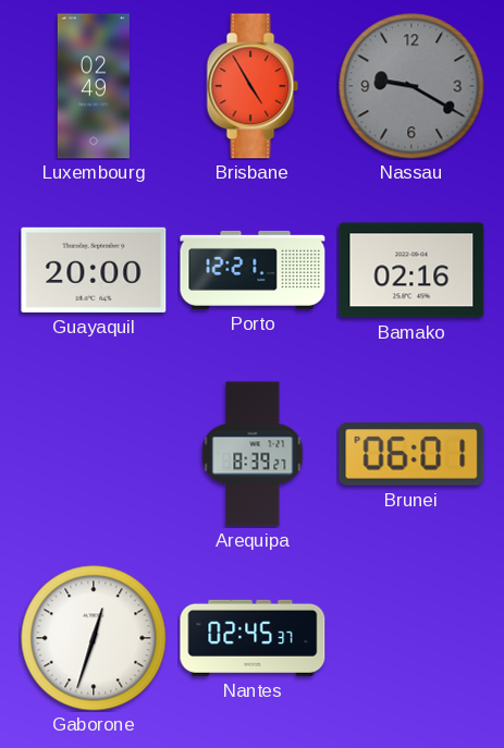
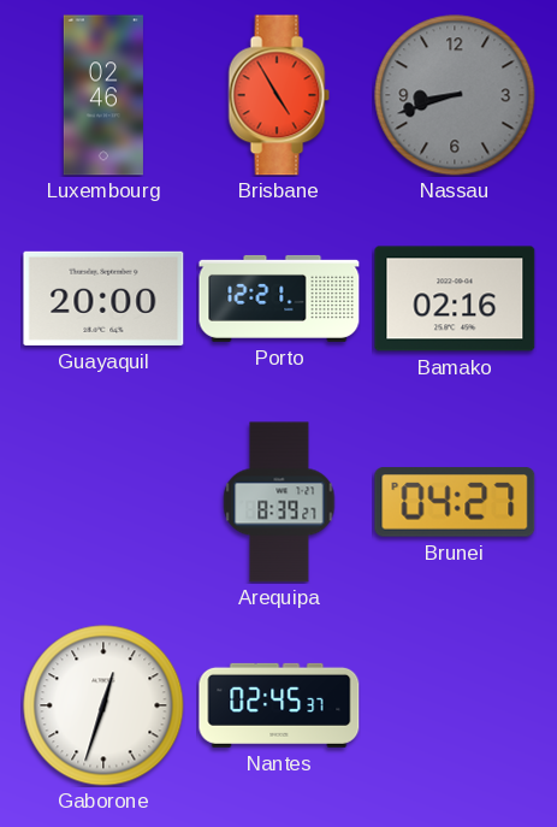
Luxembourg: 02:49 -> 02:46
Nassau: 9:20 -> 8:42
Brunei: 06:01 -> 04:27
